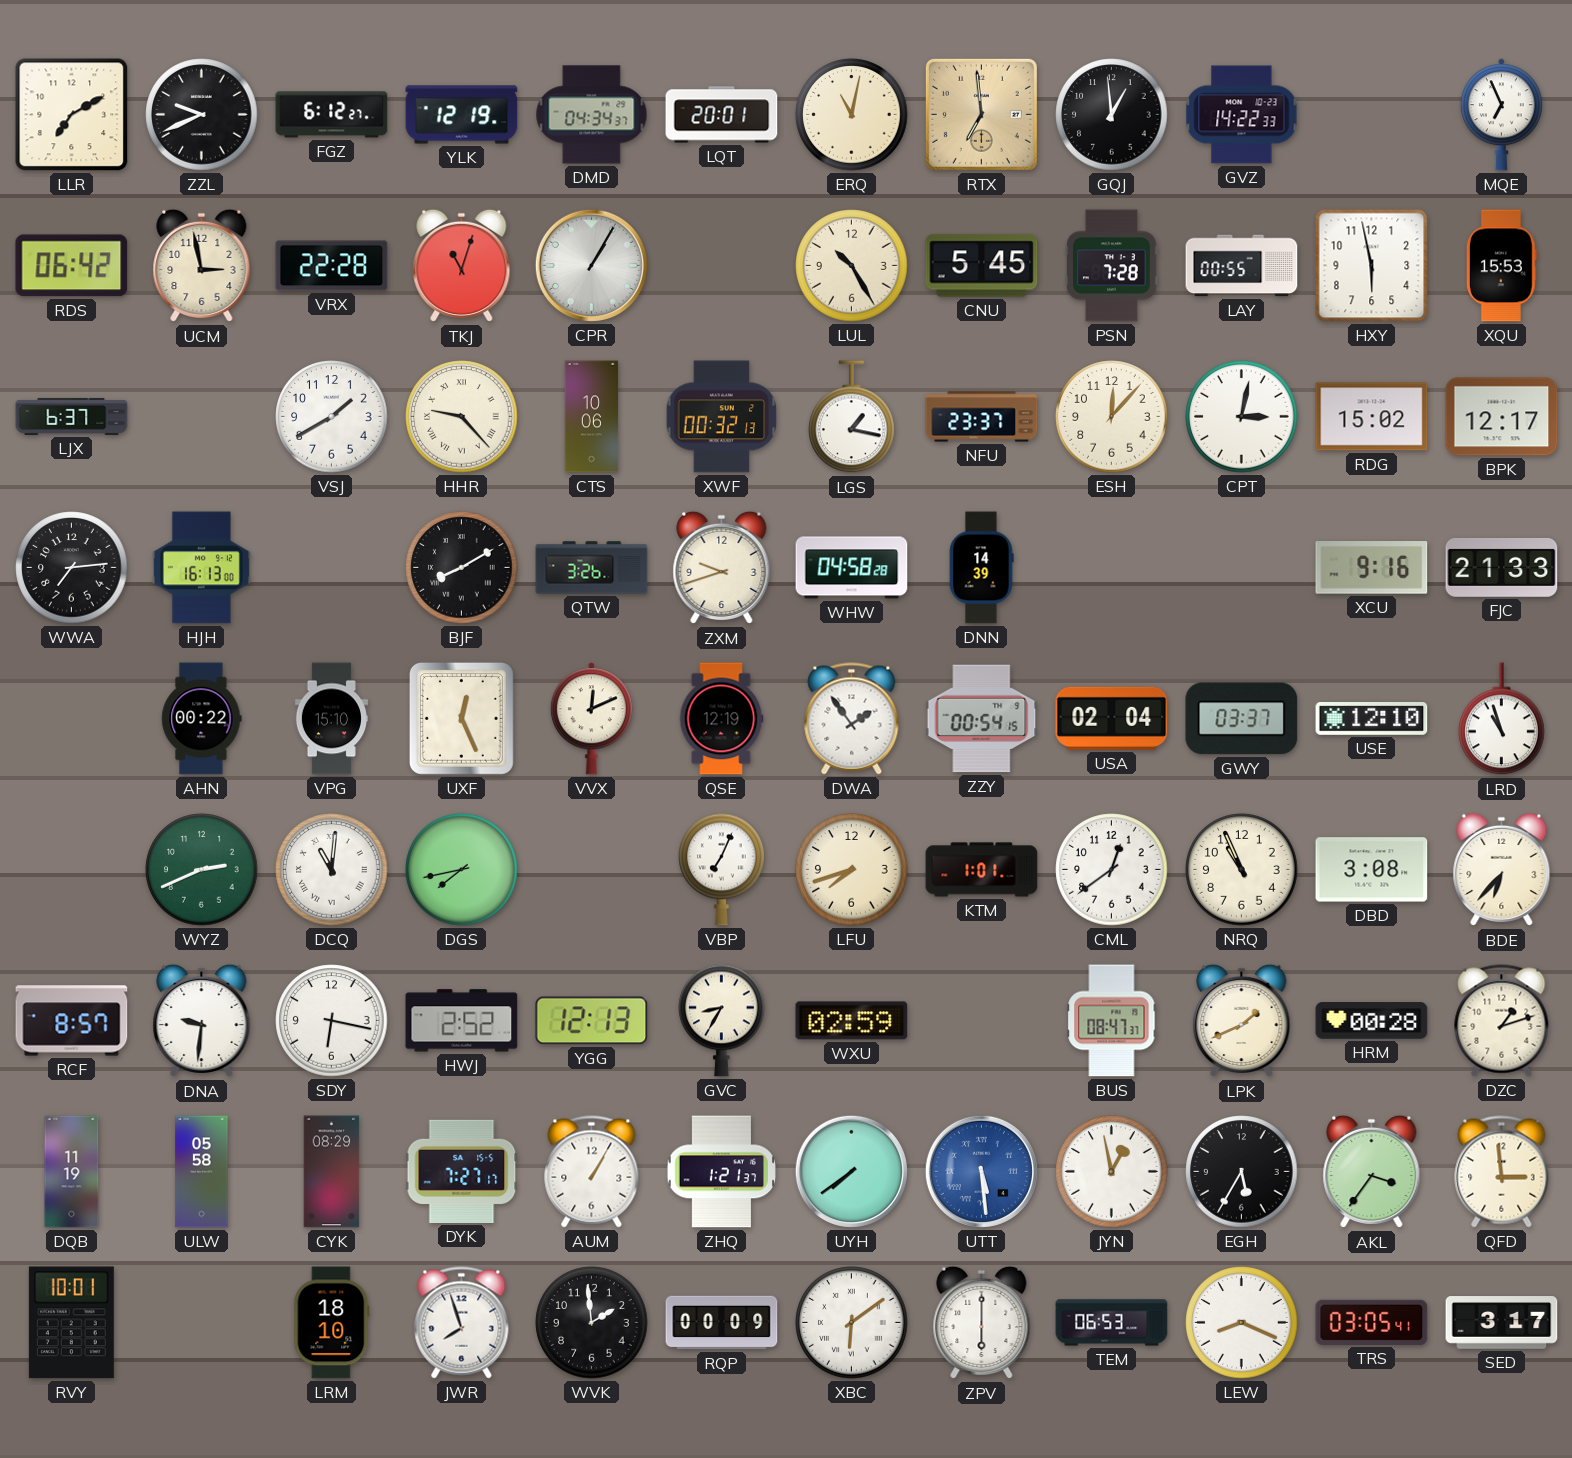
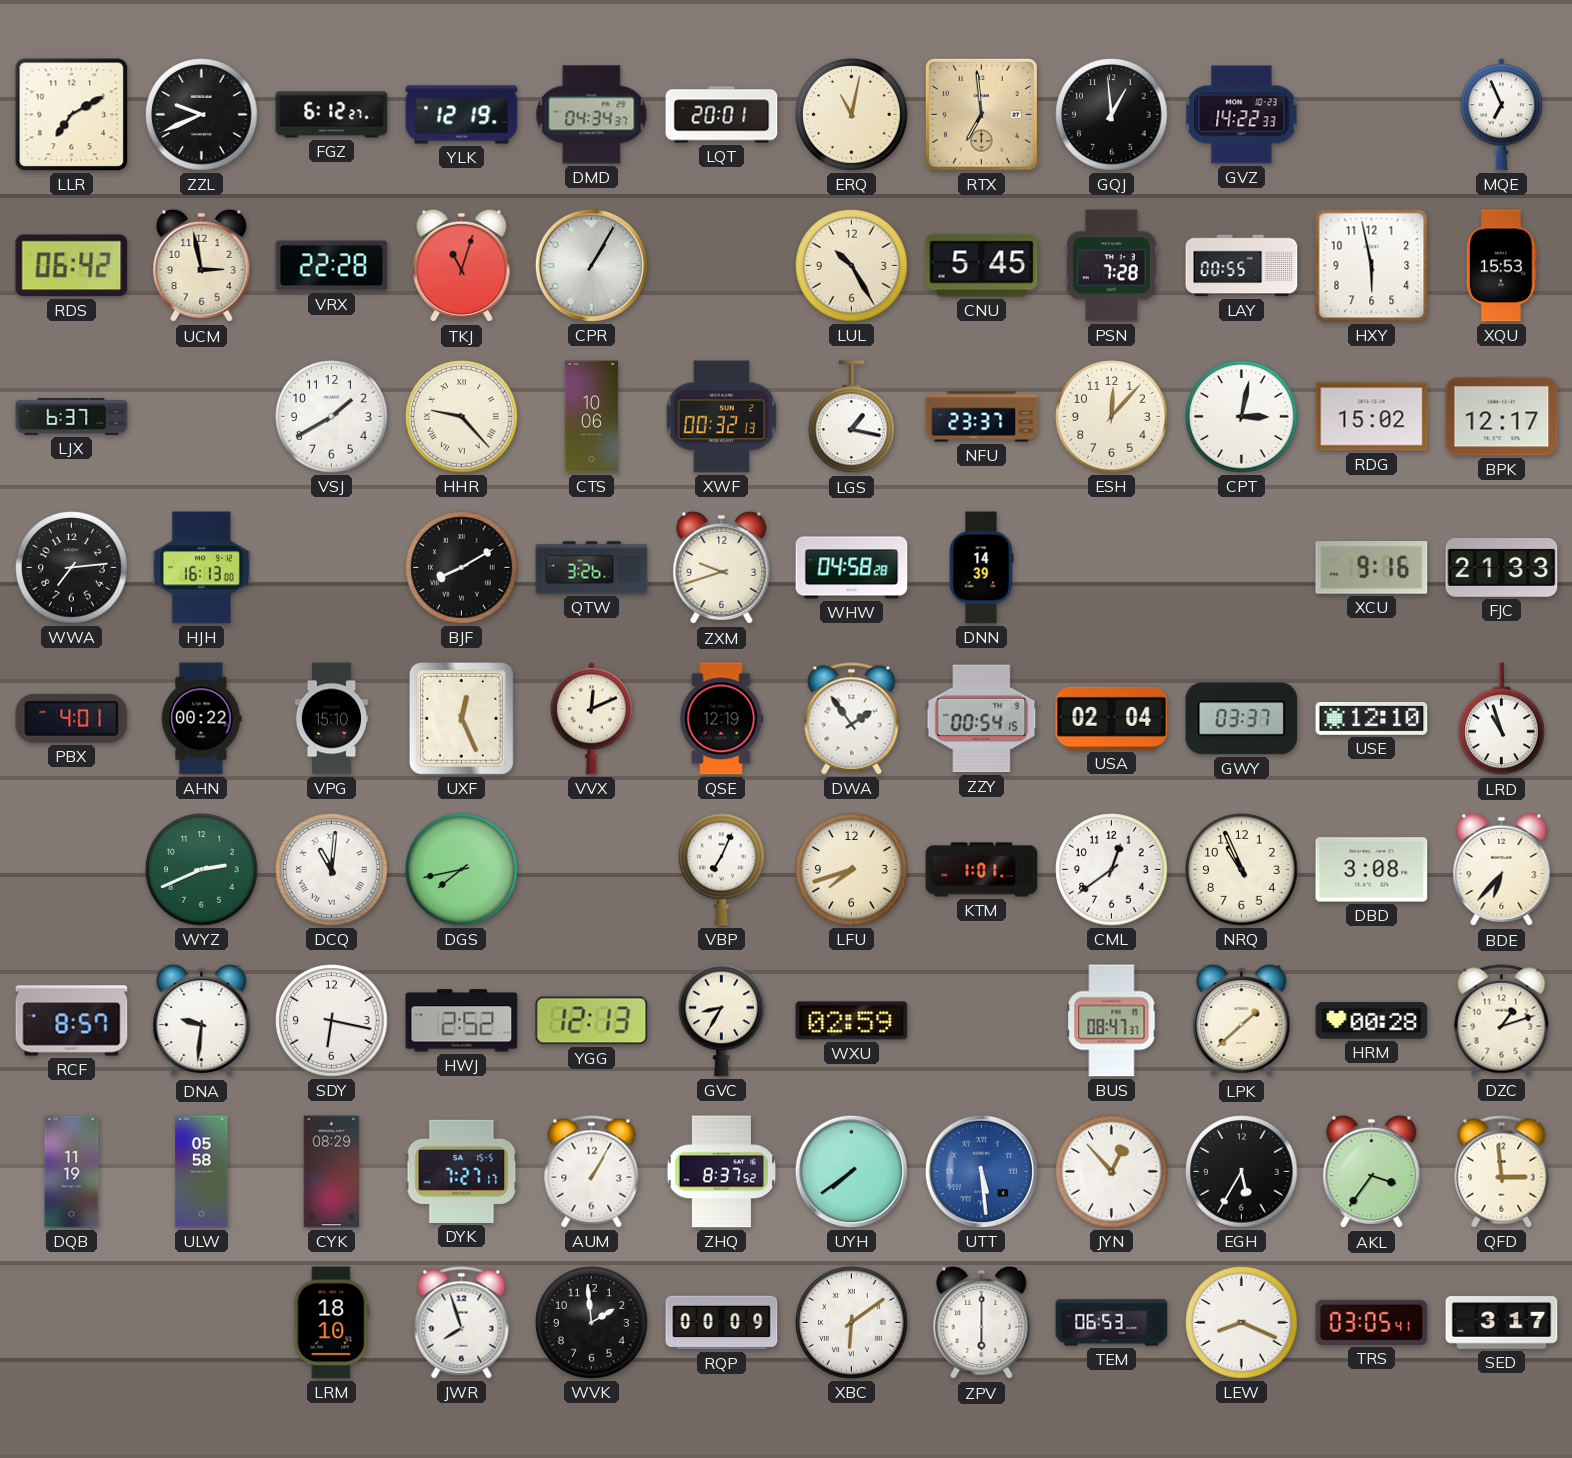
PBX: none -> 4:01
LPK: 1:41 -> 1:38
ZHQ: 1:21 -> 8:37
JYN: 12:58 -> 12:53
RVY: 10:01 -> none
